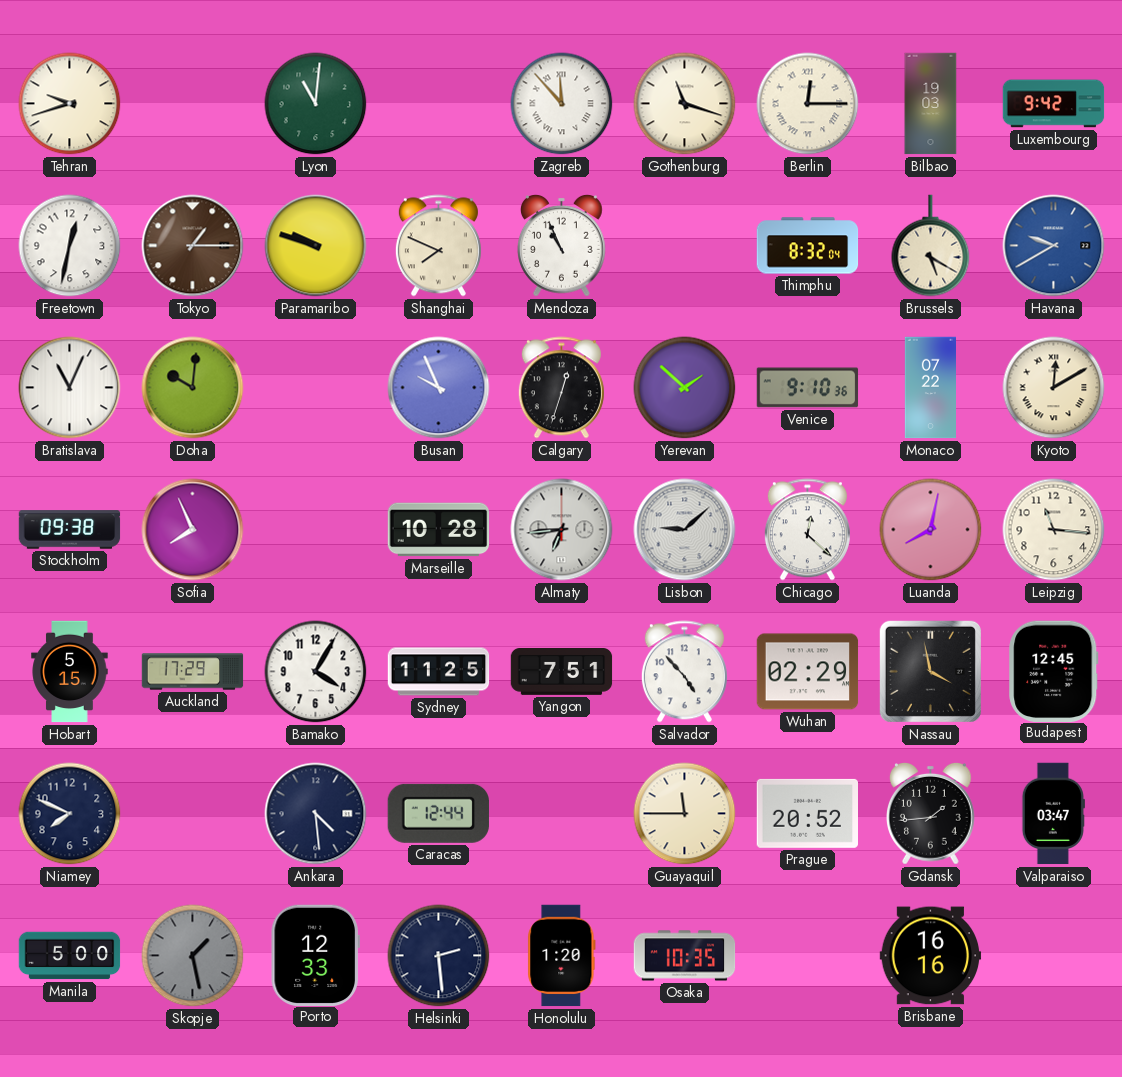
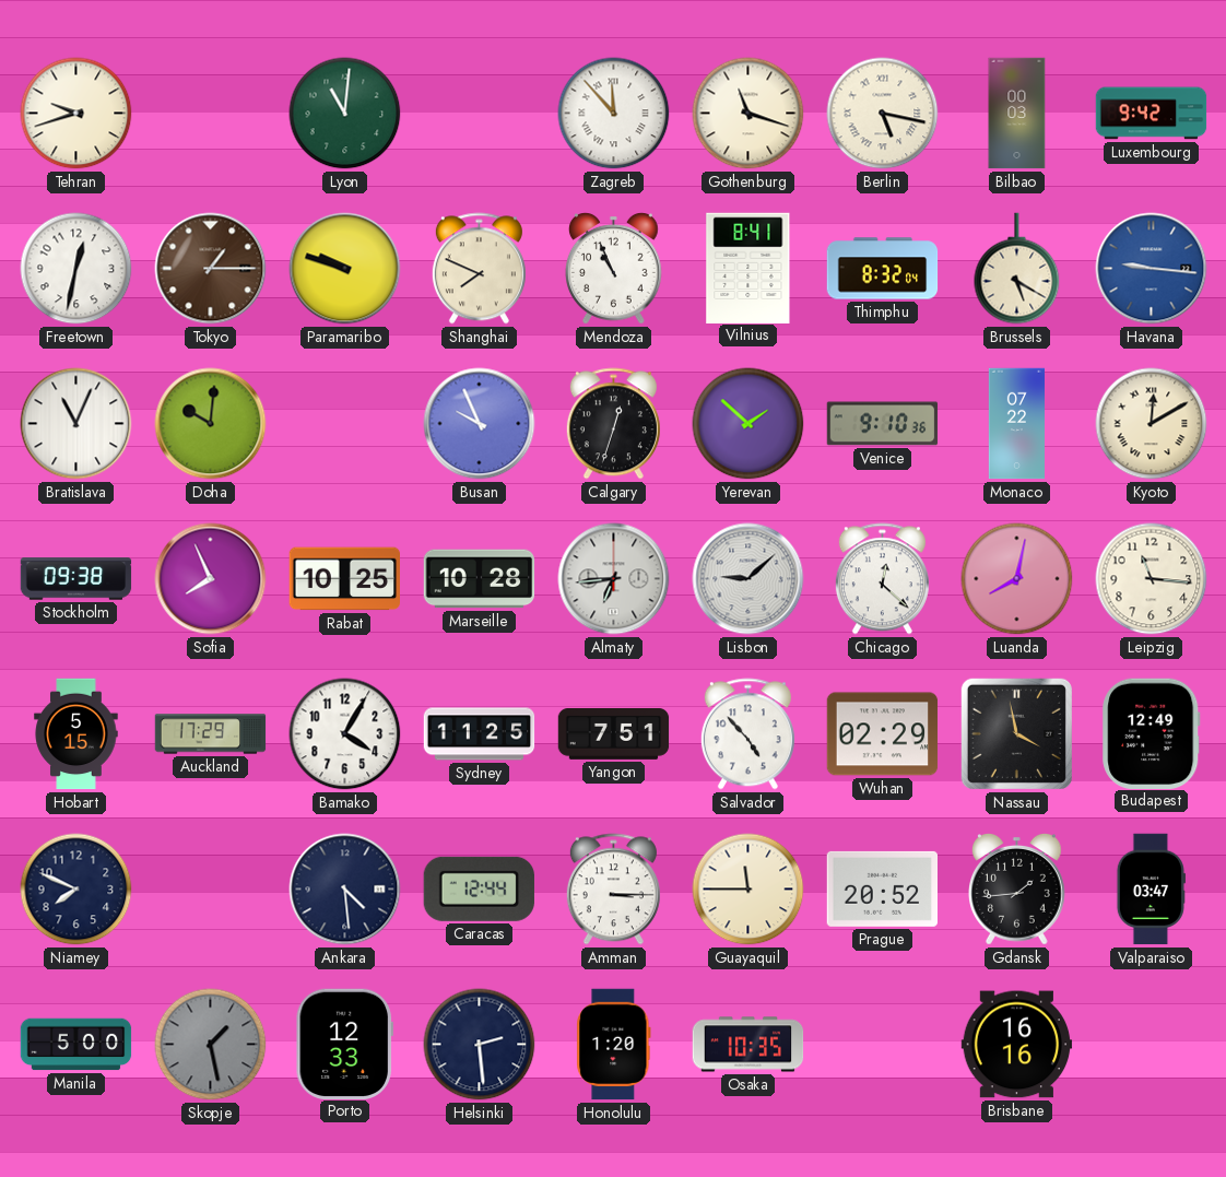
Berlin: 12:15 -> 5:17
Bilbao: 19:03 -> 00:03
Vilnius: none -> 8:41
Havana: 9:40 -> 9:16
Rabat: none -> 10:25
Budapest: 12:45 -> 12:49
Amman: none -> 3:15
